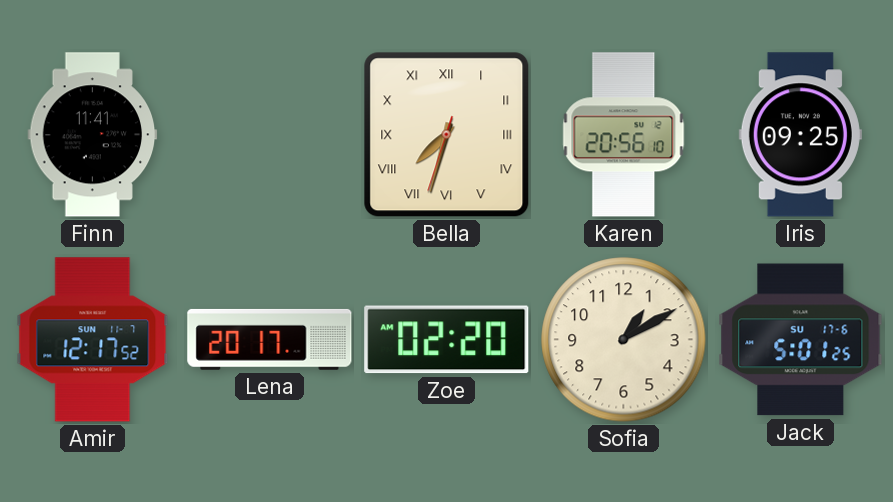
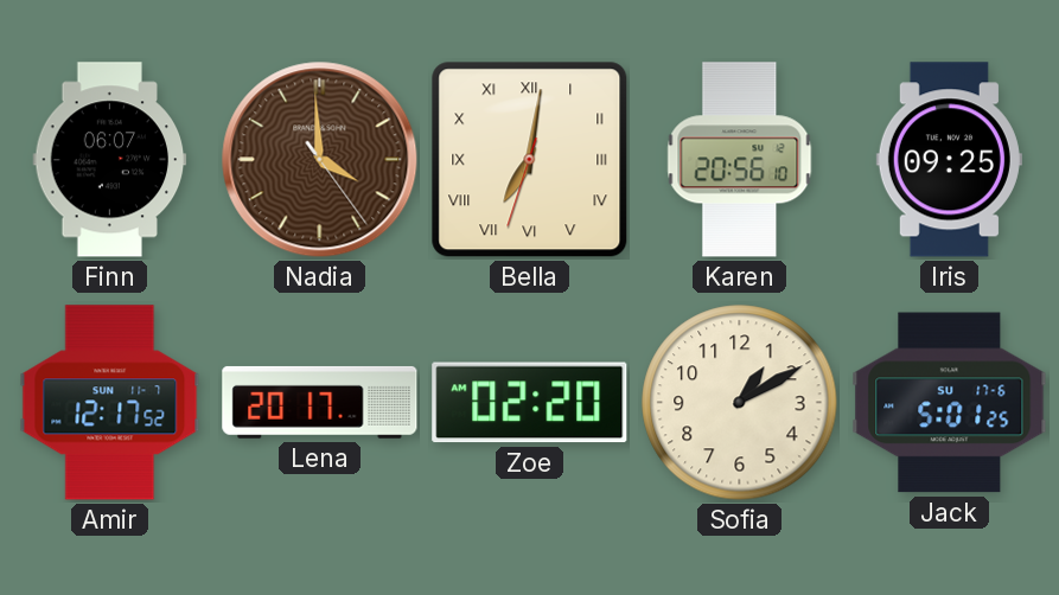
Finn: 11:41 -> 06:07
Nadia: none -> 3:59
Bella: 7:32 -> 7:01
